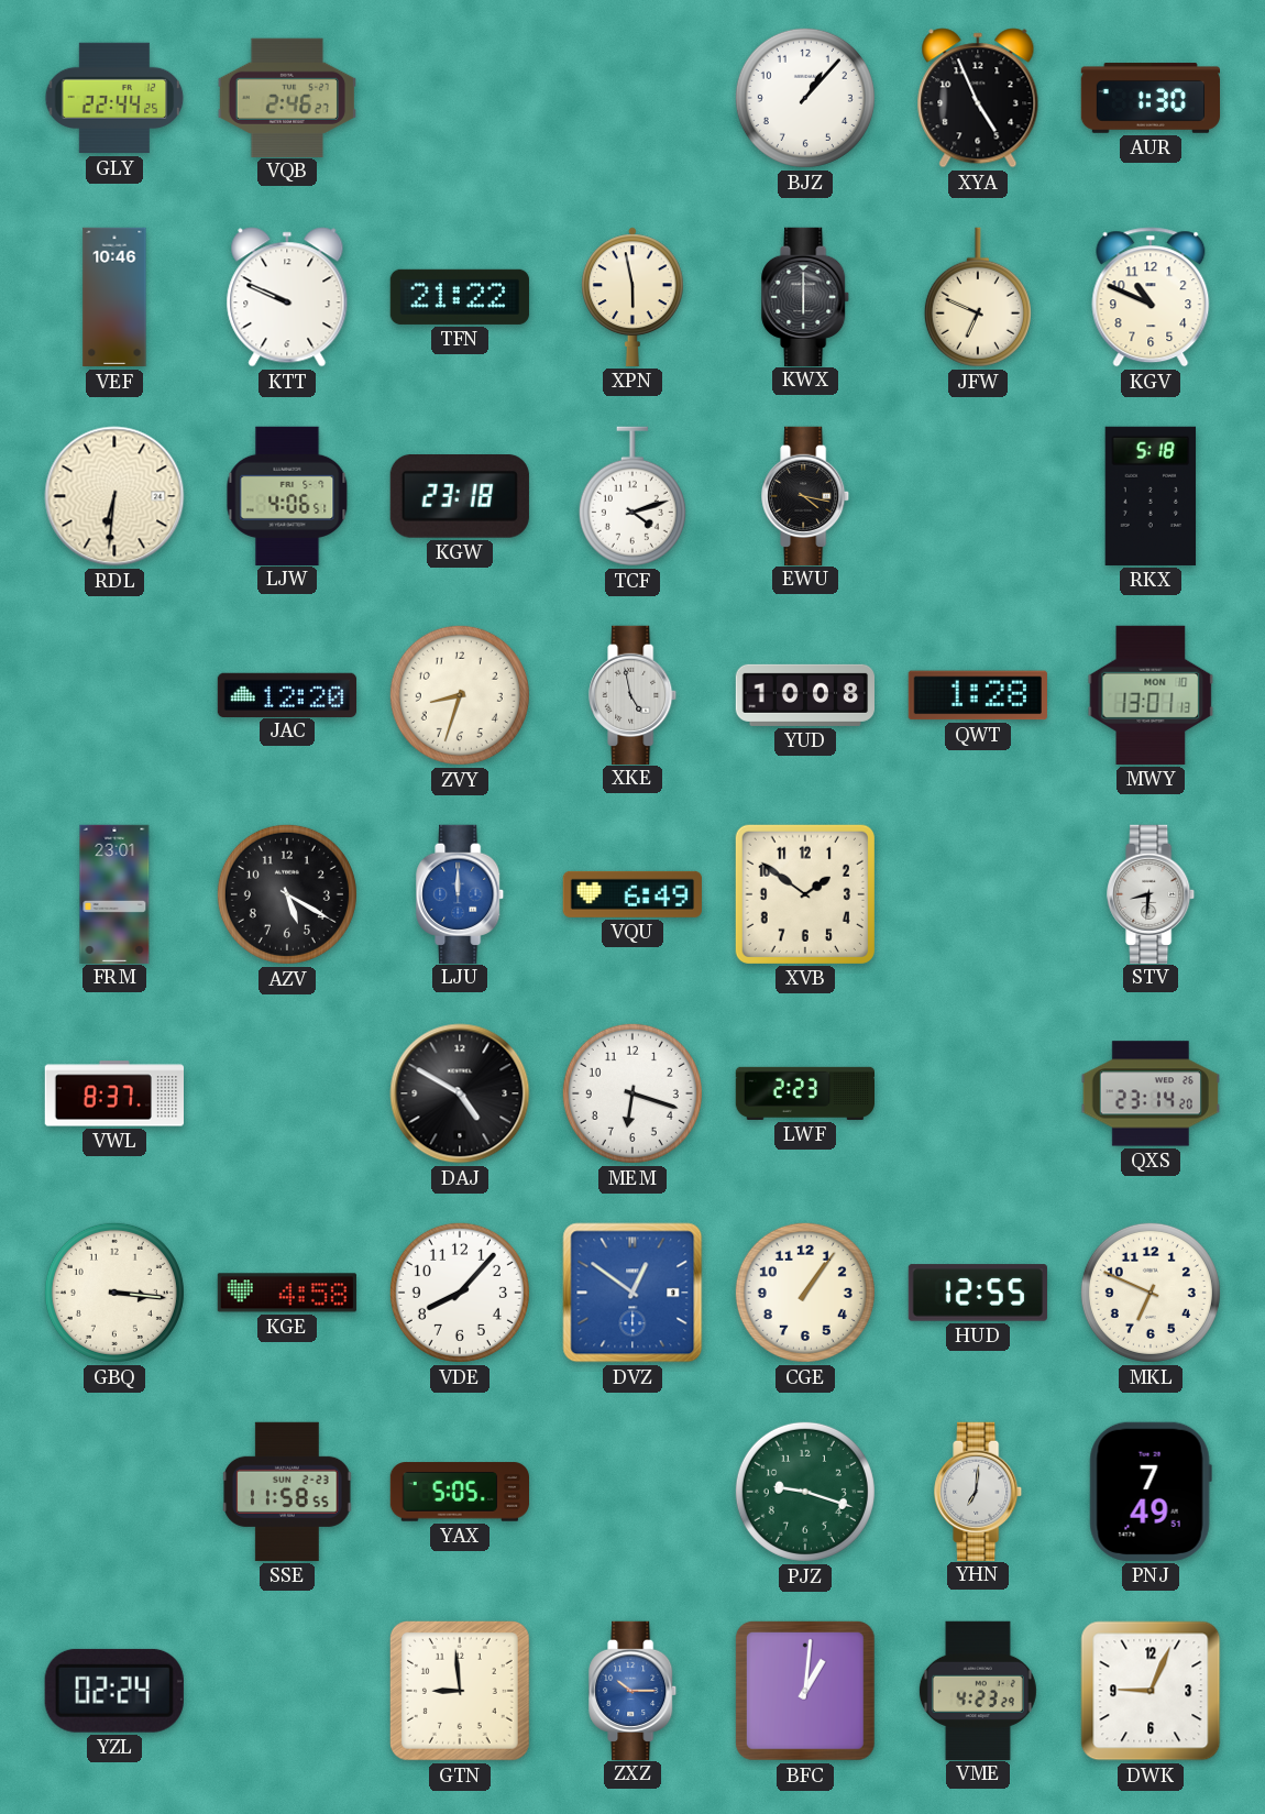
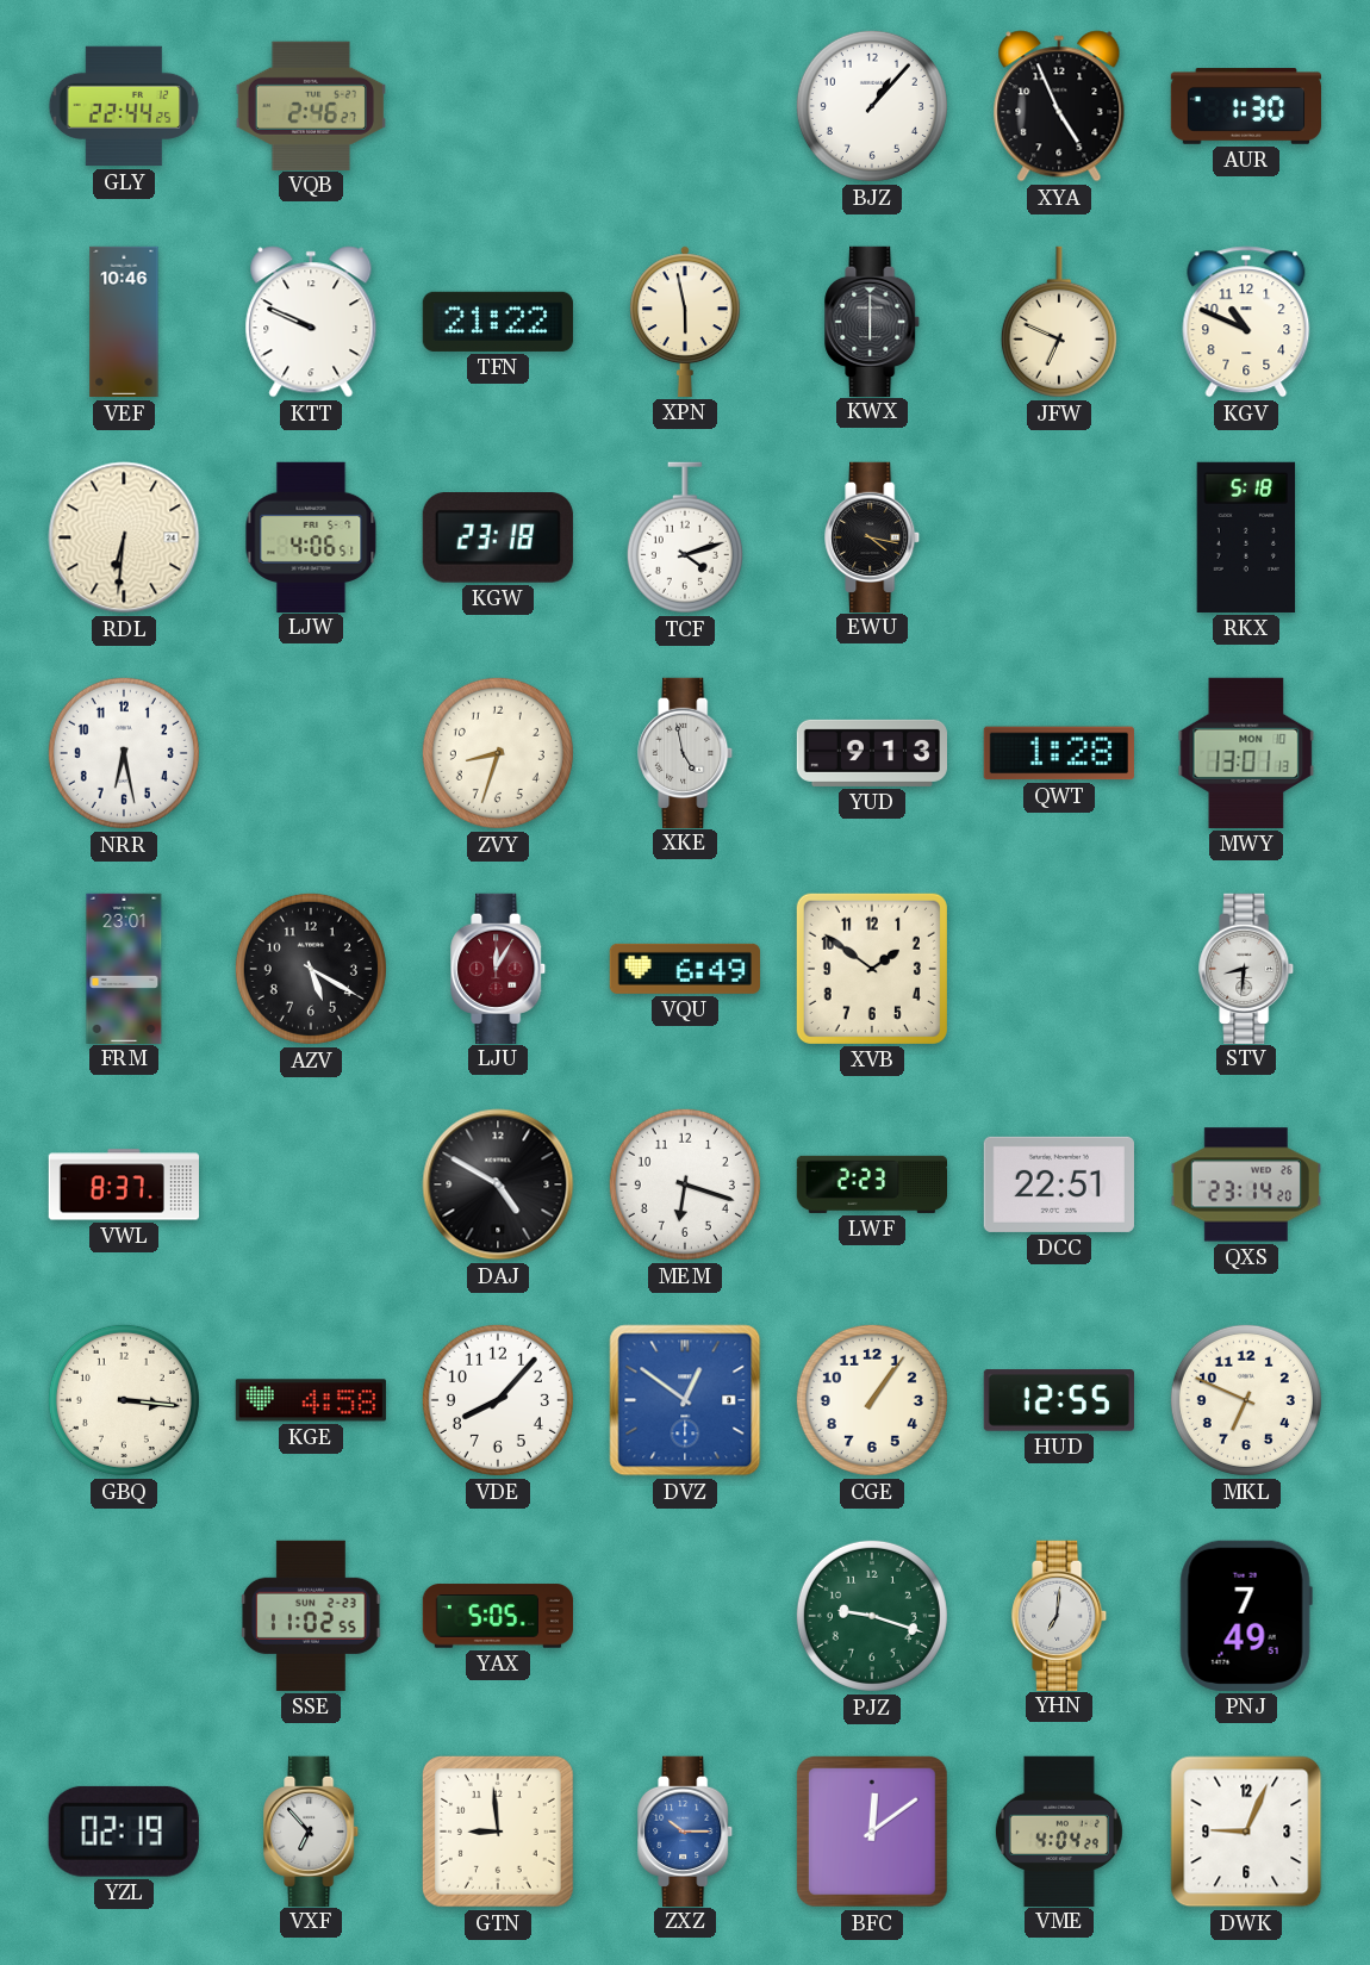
NRR: none -> 6:28
JAC: 12:20 -> none
YUD: 10:08 -> 9:13
LJU: 12:00 -> 12:05
LJU dial: blue -> burgundy
DCC: none -> 22:51
SSE: 11:58 -> 11:02
YZL: 02:24 -> 02:19
VXF: none -> 6:53
BFC: 1:01 -> 12:09
VME: 4:23 -> 4:04
